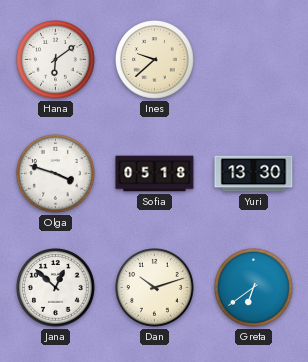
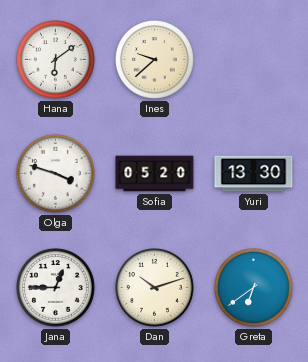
Sofia: 05:18 -> 05:20
Jana: 12:52 -> 12:45
